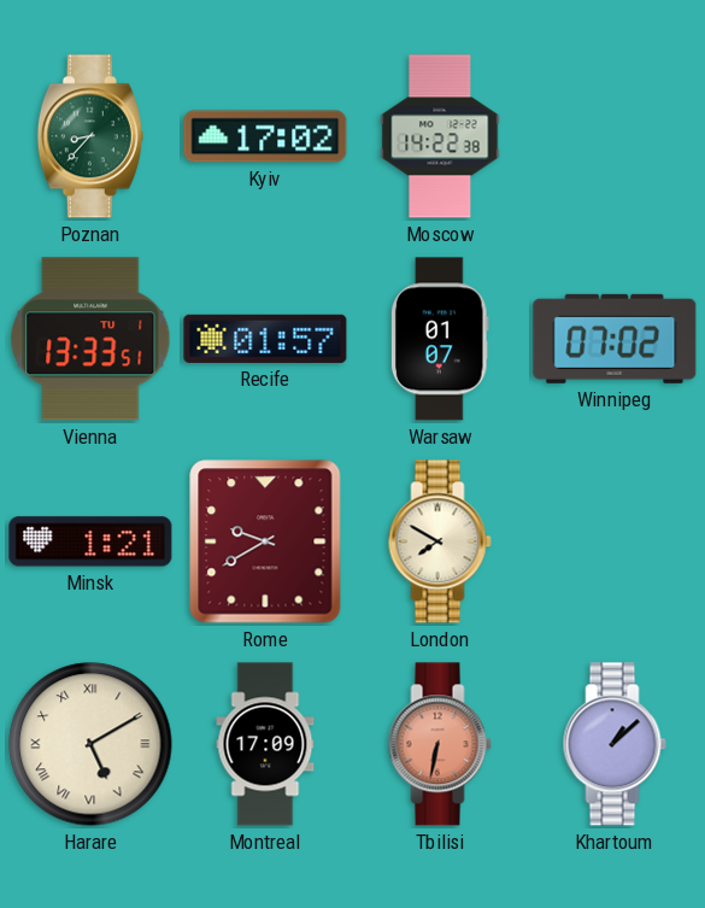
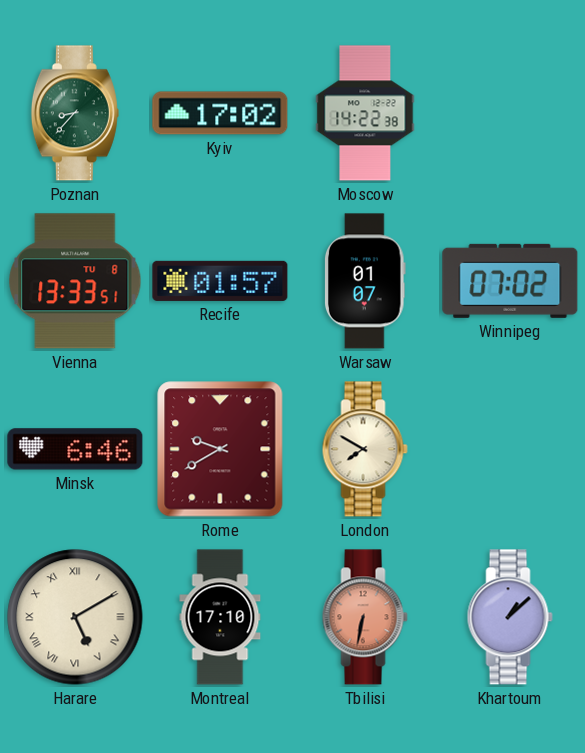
Vienna date: TU 1 -> TU 8
Minsk: 1:21 -> 6:46
Montreal: 17:09 -> 17:10
